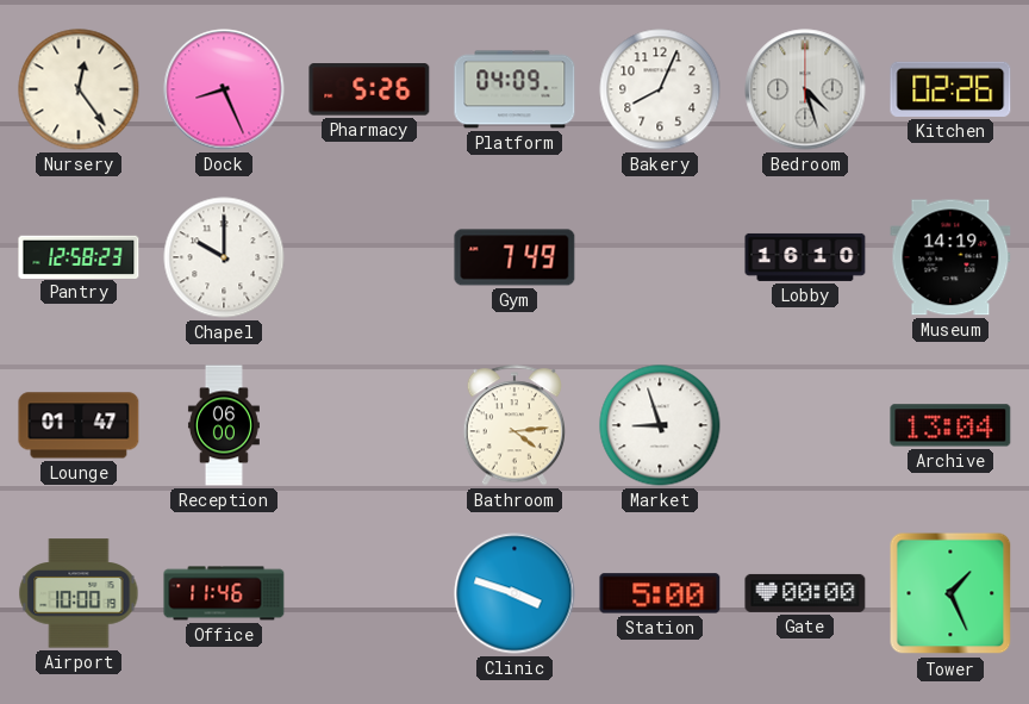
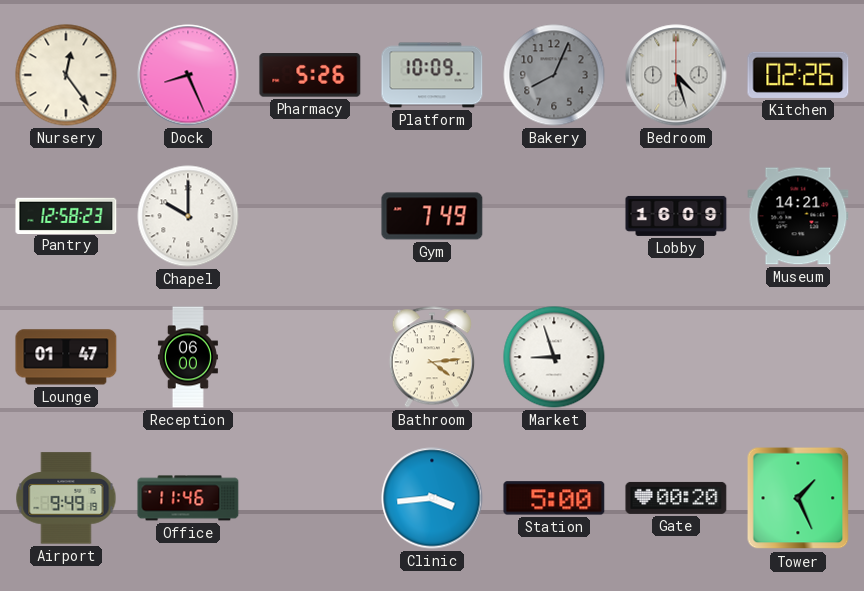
Platform: 04:09 -> 10:09
Bakery dial: white -> grey
Lobby: 16:10 -> 16:09
Museum: 14:19 -> 14:21
Archive: 13:04 -> none
Airport: 10:00 -> 9:49
Clinic: 3:48 -> 3:44
Gate: 00:00 -> 00:20
